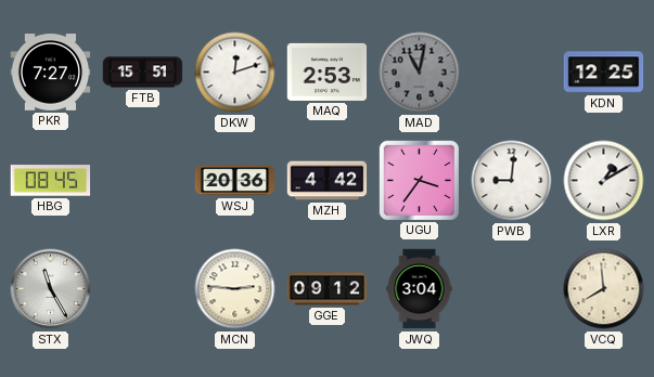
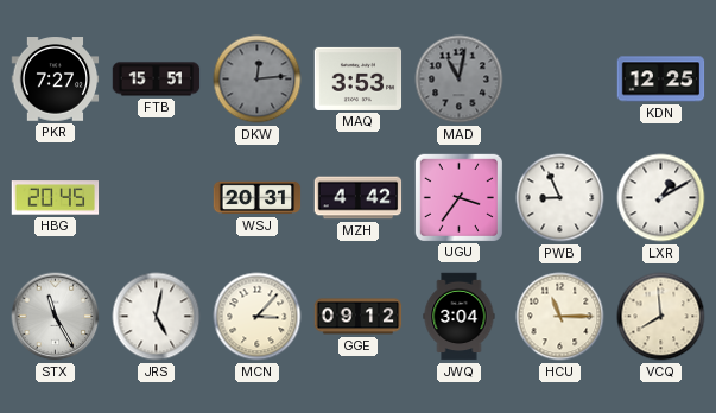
DKW: 12:12 -> 12:14
DKW dial: white -> grey
MAQ: 2:53 -> 3:53
HBG: 08:45 -> 20:45
WSJ: 20:36 -> 20:31
PWB: 9:01 -> 8:56
JRS: none -> 5:02
MCN: 2:46 -> 3:07
HCU: none -> 11:15
